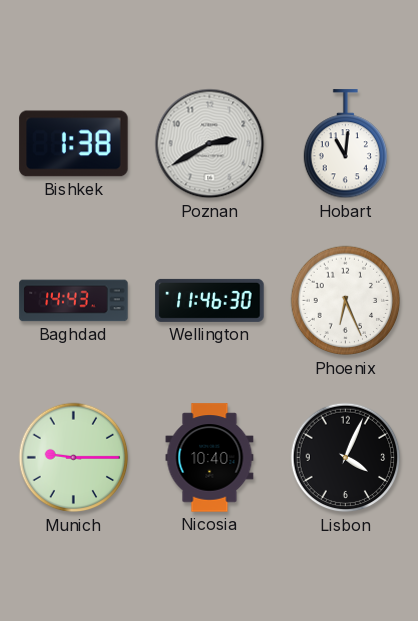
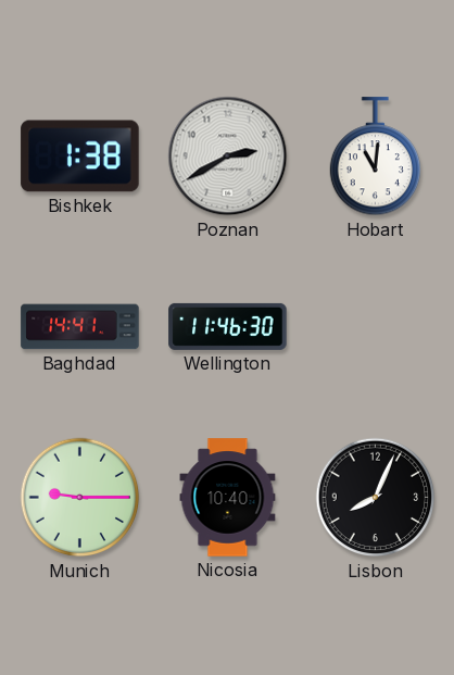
Baghdad: 14:43 -> 14:41
Phoenix: 6:26 -> none
Lisbon: 4:04 -> 8:04
